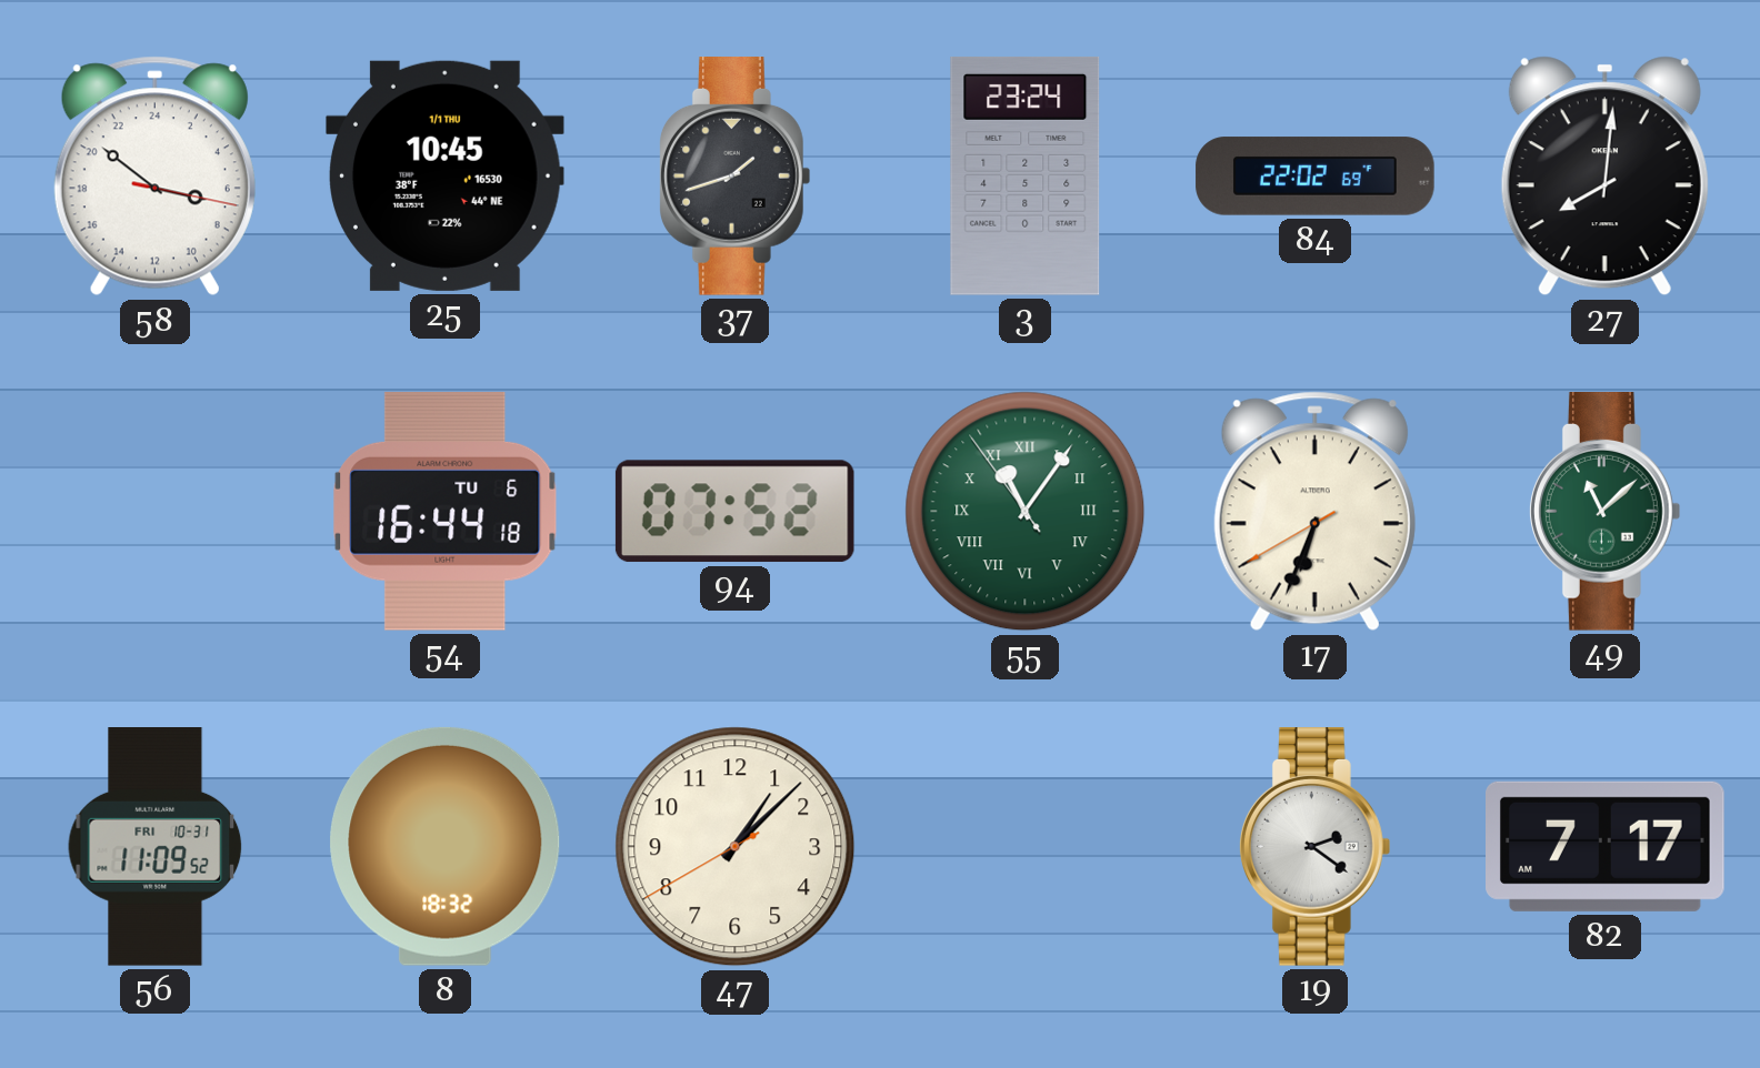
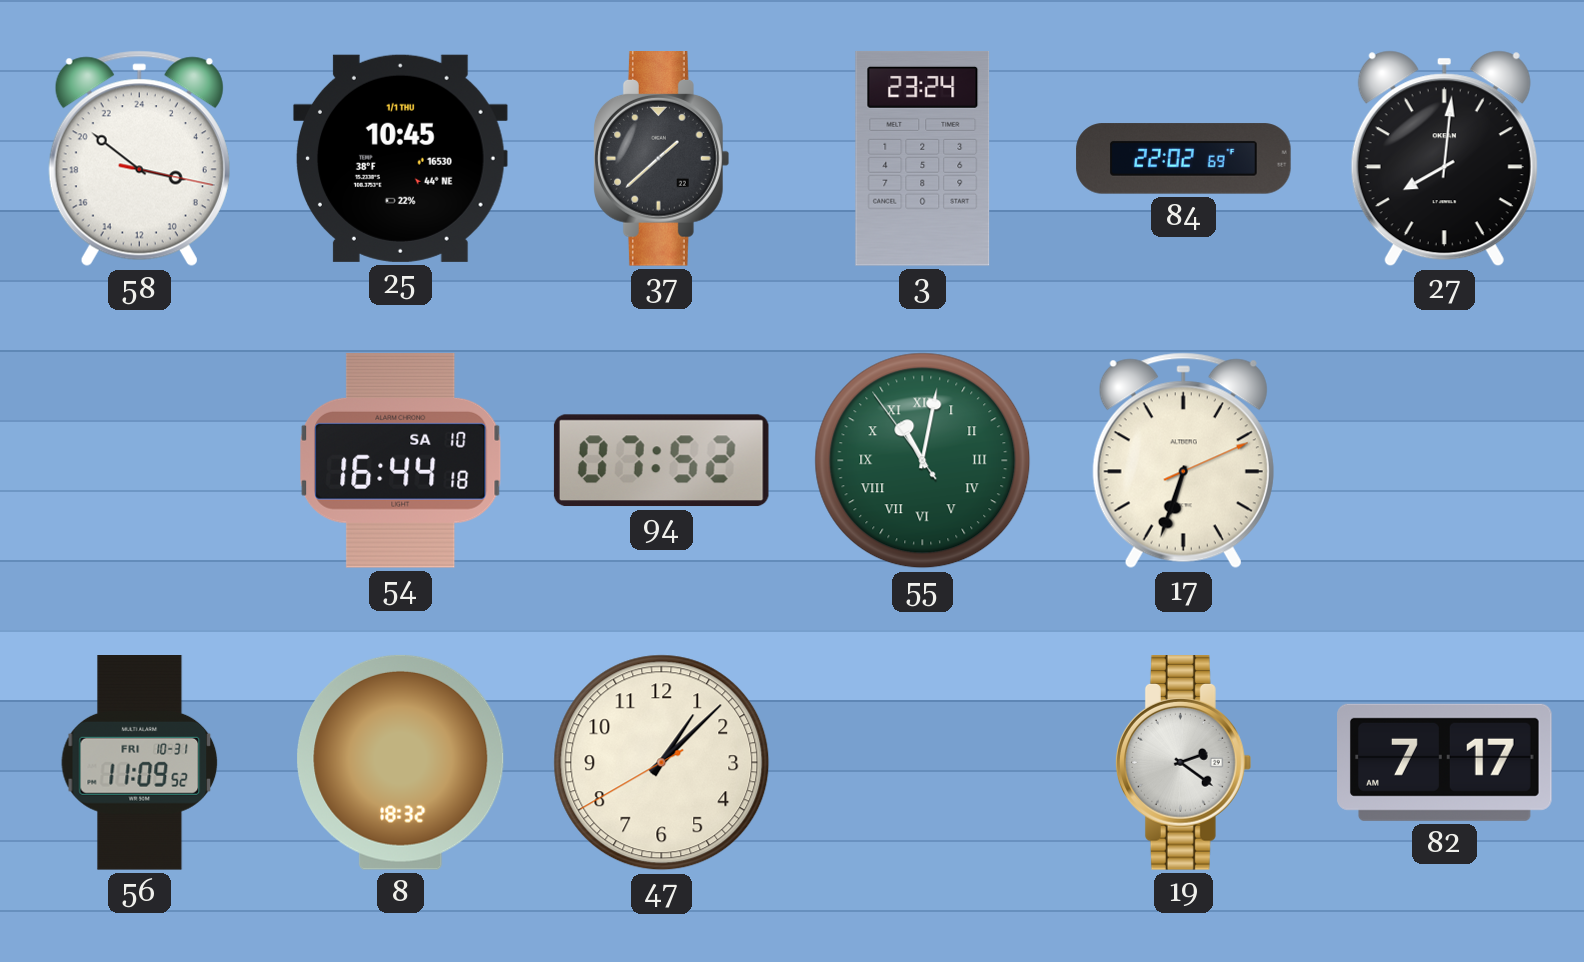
37: 1:42 -> 1:38
54 date: TU 6 -> SA 10
55: 11:05 -> 11:01
17: 6:33:40 -> 6:33:11
49: 11:08 -> none
